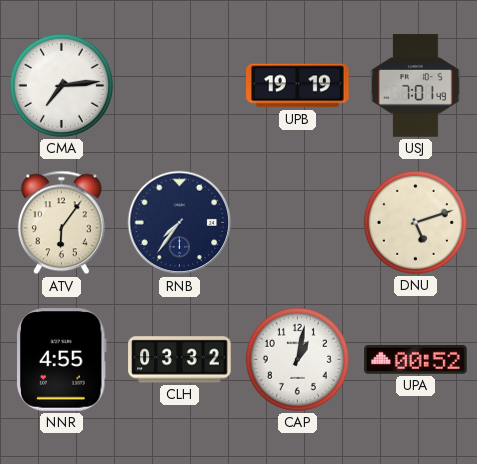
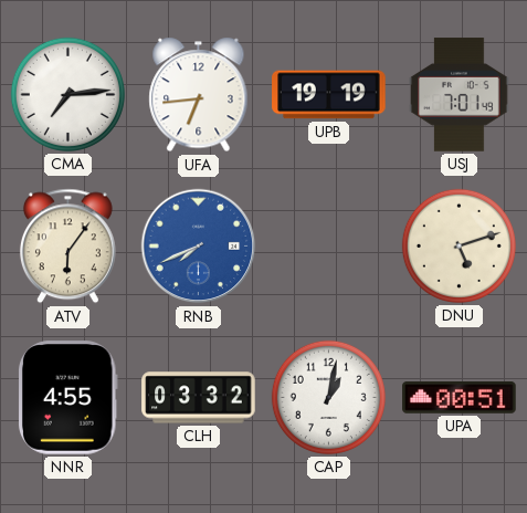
UFA: none -> 6:44
RNB: 7:36 -> 7:41
RNB dial: navy -> blue
UPA: 00:52 -> 00:51
